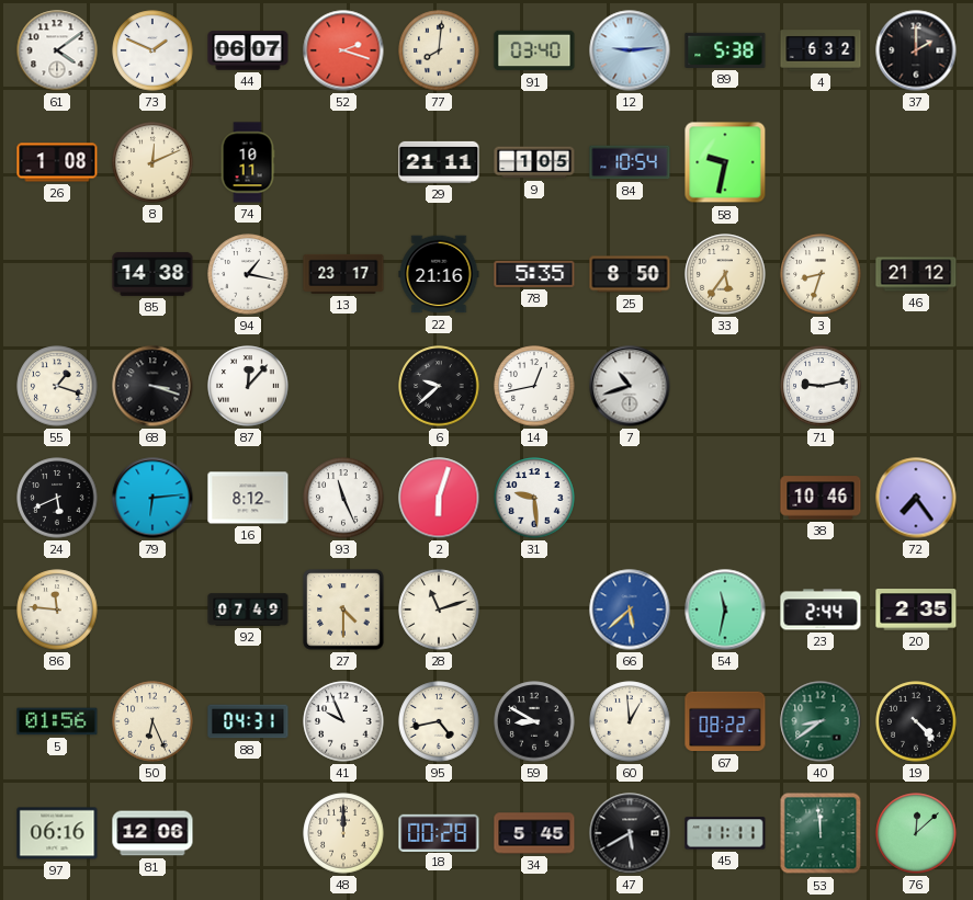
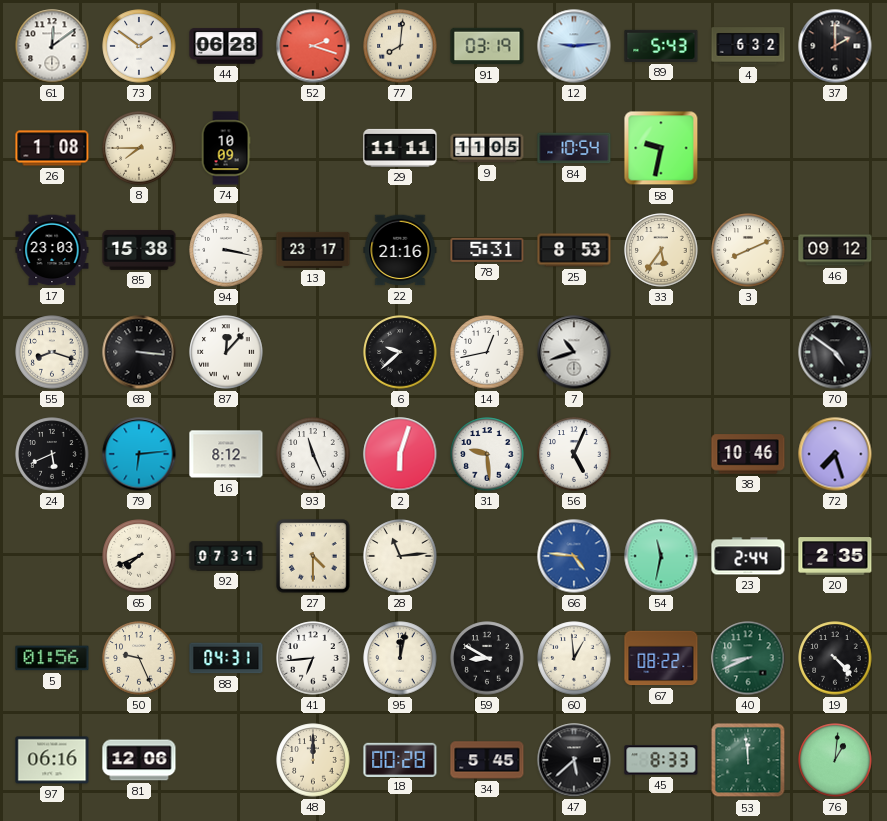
61: 4:09 -> 12:09
73: 1:49 -> 1:51
44: 06:07 -> 06:28
91: 03:40 -> 03:19
89: 5:38 -> 5:43
8: 12:11 -> 7:45
74: 10:11 -> 10:09
29: 21:11 -> 11:11
9: 1:05 -> 11:05
17: none -> 23:03
85: 14:38 -> 15:38
94: 1:17 -> 3:17
78: 5:35 -> 5:31
25: 8:50 -> 8:53
3: 8:33 -> 8:11
46: 21:12 -> 09:12
55: 1:18 -> 8:18
68: 3:18 -> 3:16
71: 9:13 -> none
70: none -> 4:51
56: none -> 5:04
72: 7:24 -> 7:27
86: 11:46 -> none
65: none -> 7:41
92: 07:49 -> 07:31
28: 11:12 -> 11:14
66: 5:38 -> 4:46
50: 6:26 -> 9:26
41: 9:56 -> 6:44
95: 4:43 -> 12:02
40: 8:39 -> 8:41
47: 5:40 -> 5:38
45: 11:11 -> 8:33
76: 12:08 -> 1:01
